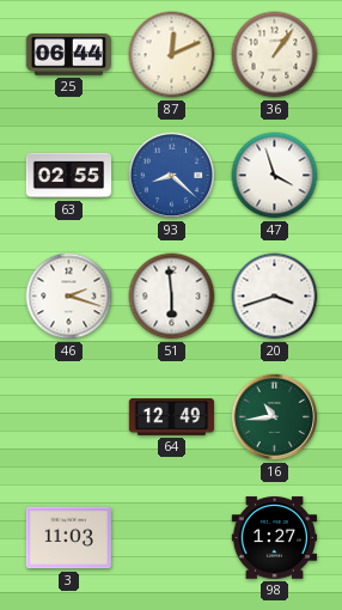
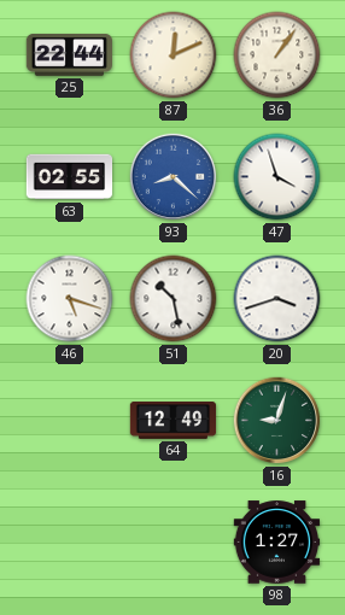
25: 06:44 -> 22:44
46: 2:18 -> 5:18
51: 5:59 -> 10:28
16: 10:44 -> 9:03
3: 11:03 -> none
